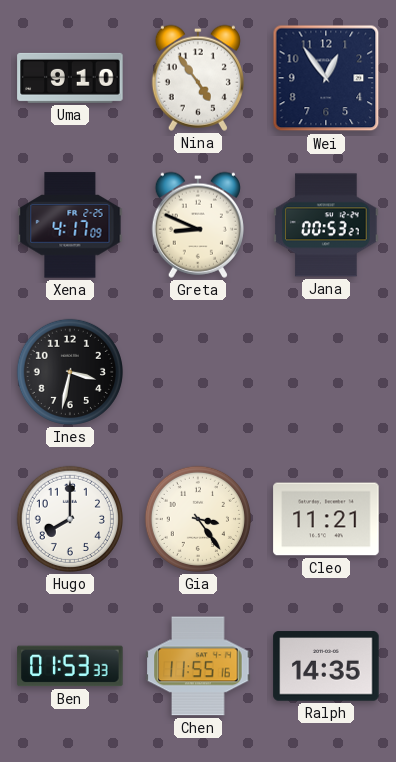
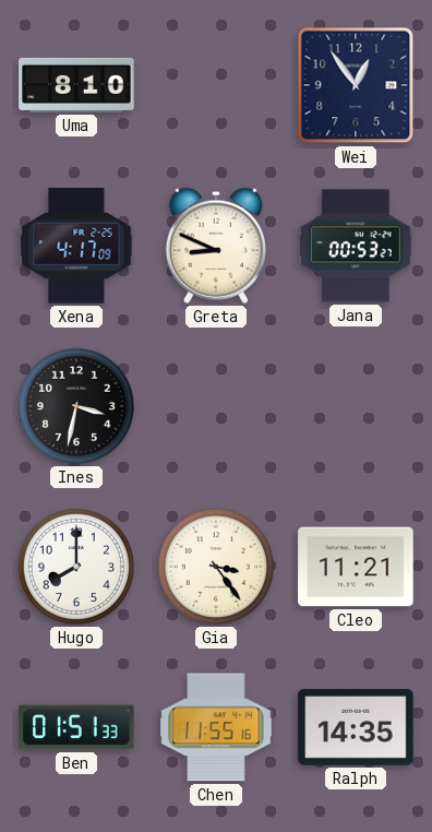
Uma: 9:10 -> 8:10
Nina: 4:54 -> none
Ben: 01:53 -> 01:51
